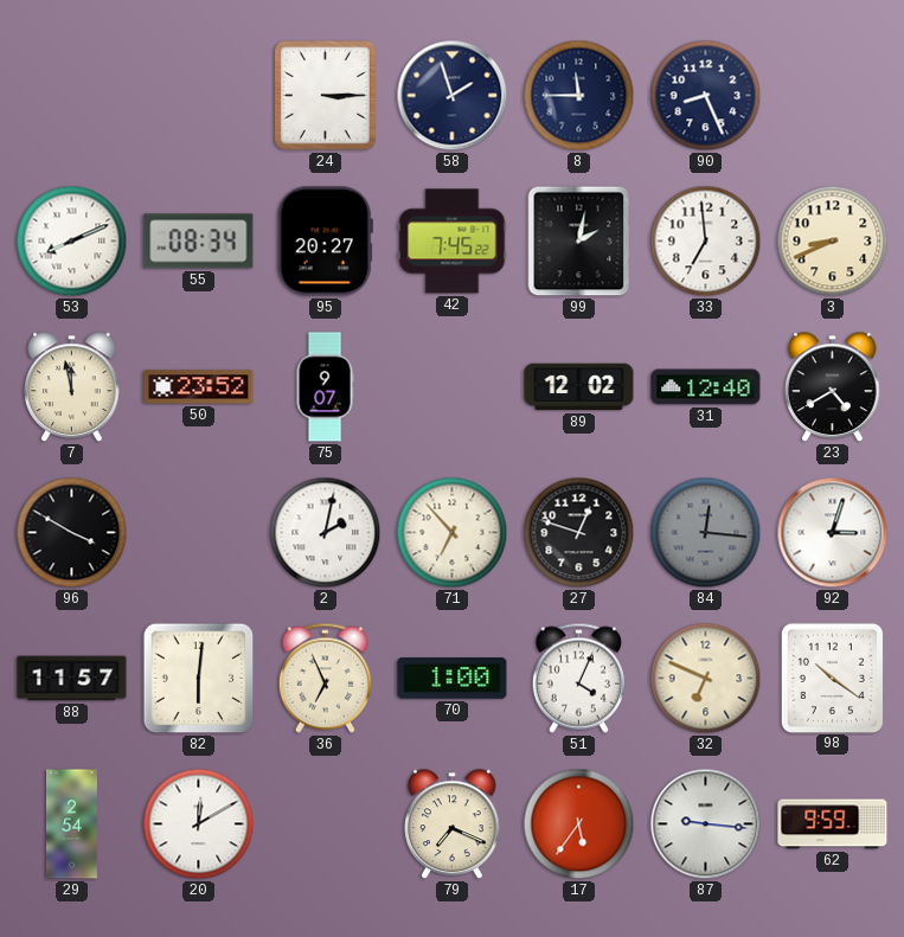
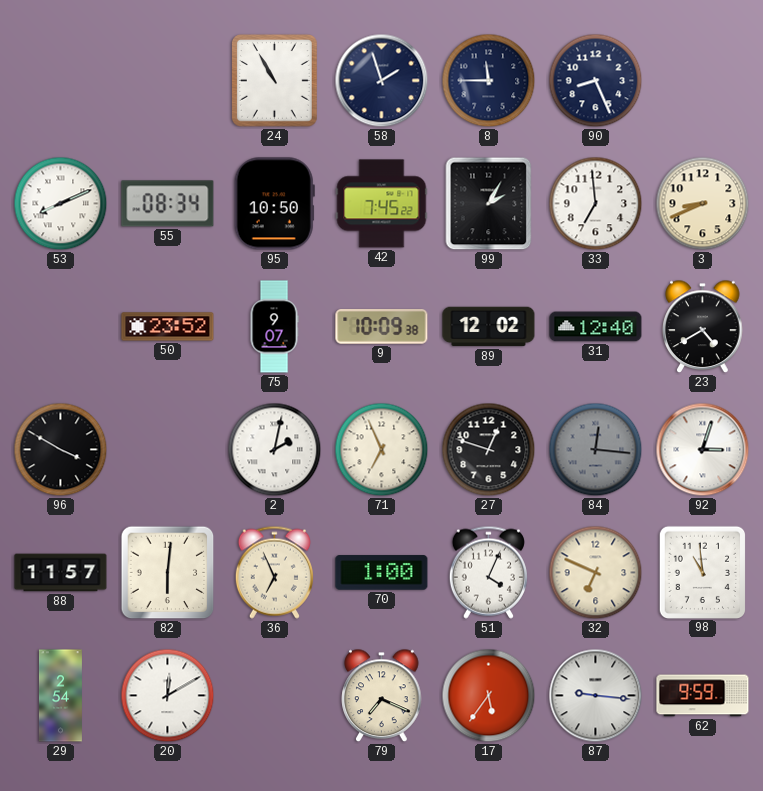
24: 3:15 -> 10:55
95: 20:27 -> 10:50
99: 2:02 -> 2:05
7: 11:58 -> none
9: none -> 10:09
71: 6:53 -> 6:56
98: 10:21 -> 10:59
